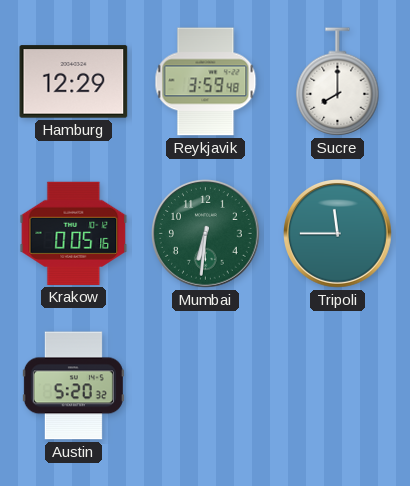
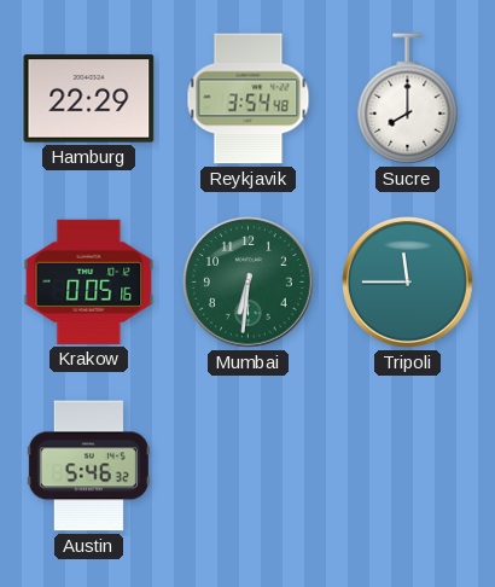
Hamburg: 12:29 -> 22:29
Reykjavik: 3:59 -> 3:54
Austin: 5:20 -> 5:46
